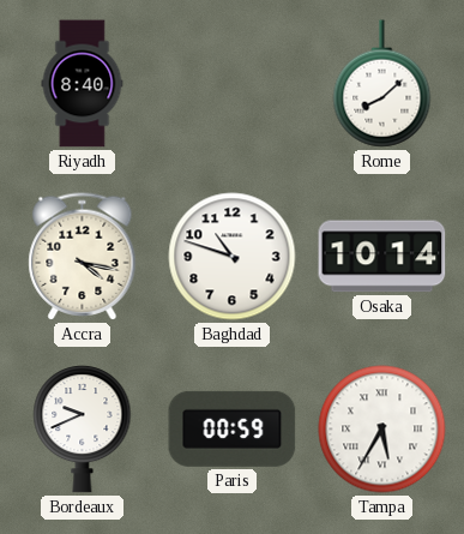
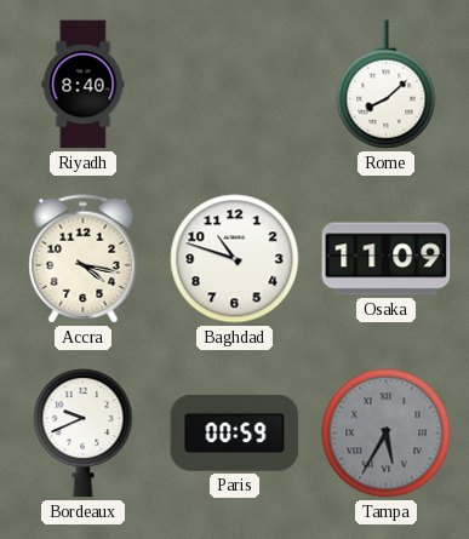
Osaka: 10:14 -> 11:09
Tampa dial: white -> grey
